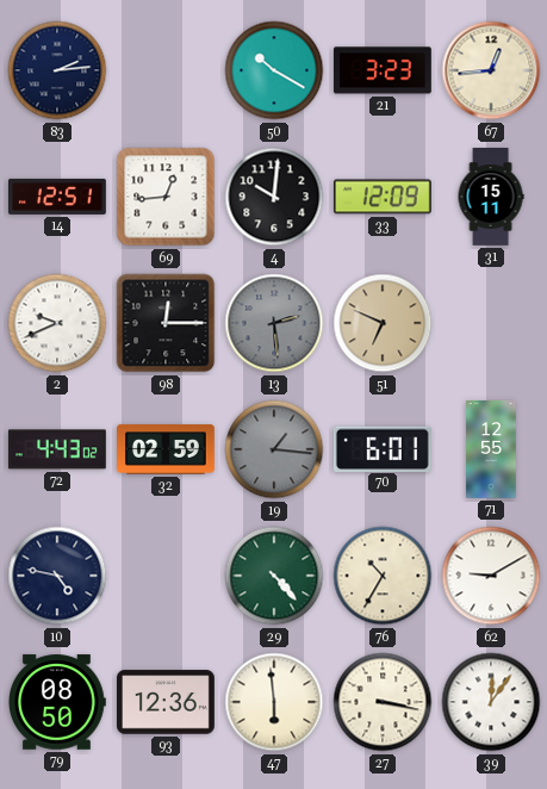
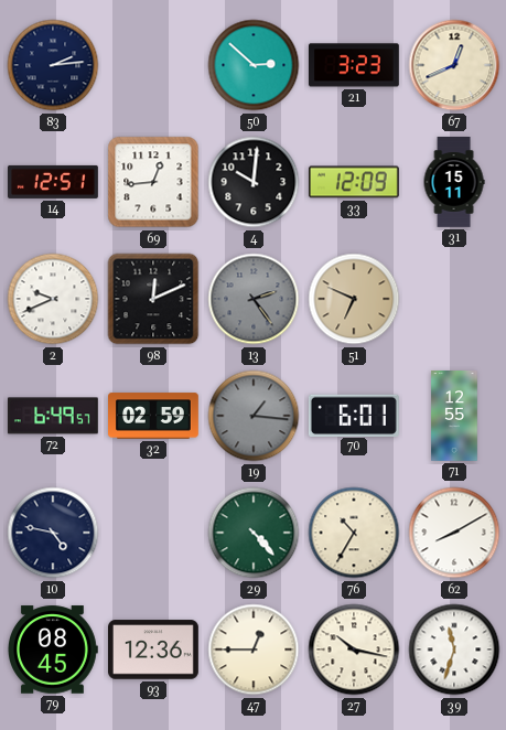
50: 10:20 -> 2:52
67: 12:44 -> 12:41
98: 12:15 -> 12:11
13: 2:29 -> 2:24
72: 4:43 -> 6:49
62: 9:10 -> 8:10
79: 08:50 -> 08:45
47: 5:59 -> 12:45
27: 3:17 -> 10:17
39: 12:06 -> 11:33
